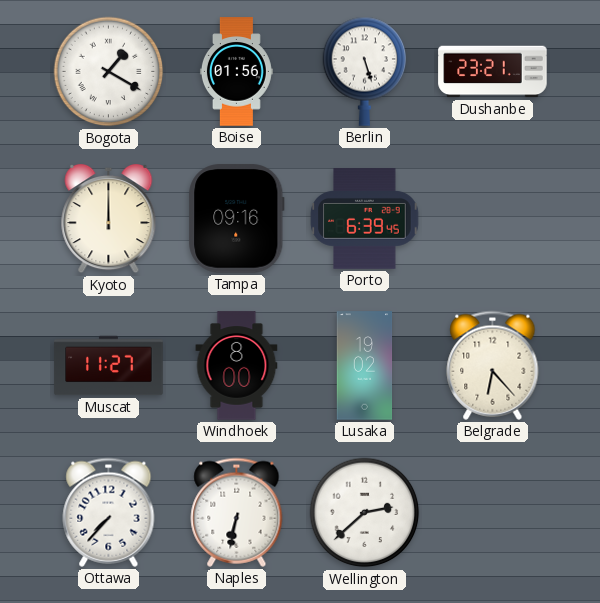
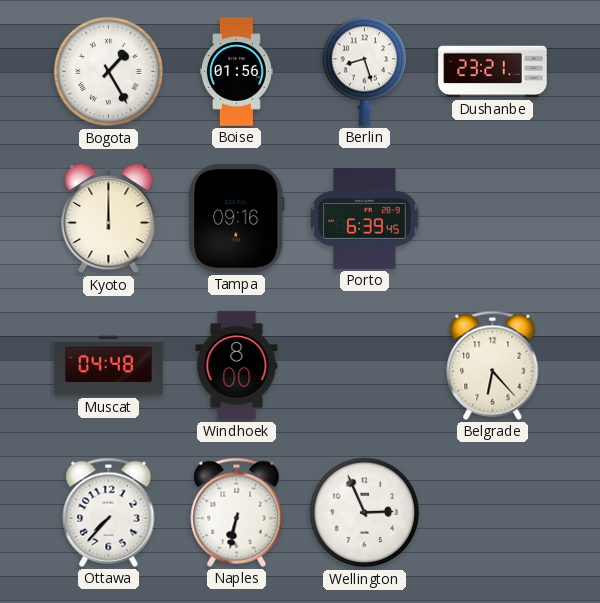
Bogota: 1:20 -> 1:25
Berlin: 5:27 -> 8:27
Muscat: 11:27 -> 04:48
Lusaka: 19:02 -> none
Wellington: 2:38 -> 2:56
